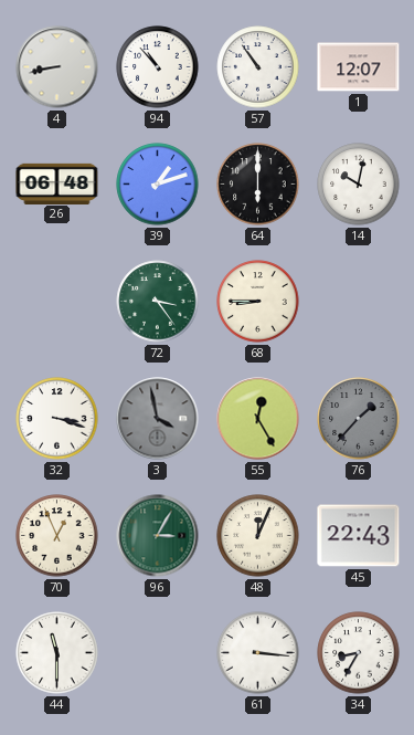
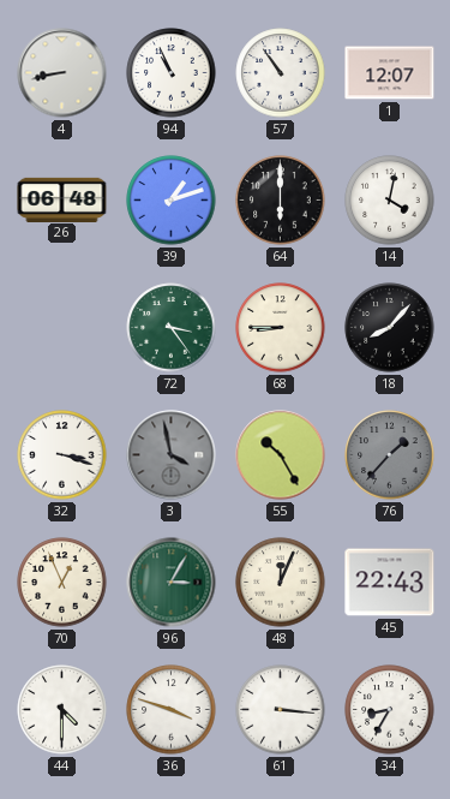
94: 10:53 -> 10:56
14: 10:02 -> 4:02
18: none -> 8:07
55: 12:25 -> 10:25
44: 11:30 -> 4:30
36: none -> 3:48
